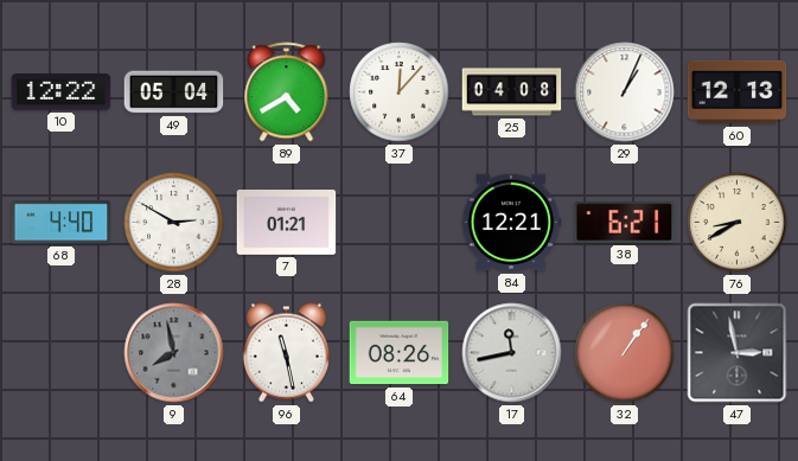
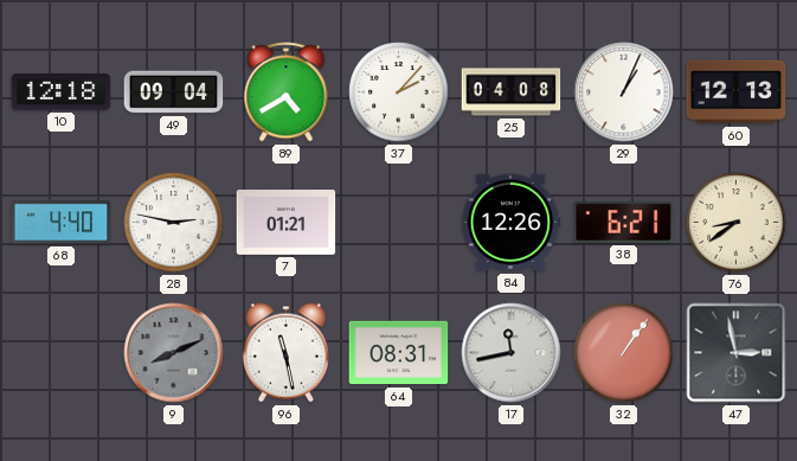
10: 12:22 -> 12:18
49: 05:04 -> 09:04
37: 12:07 -> 2:07
28: 2:50 -> 2:47
84: 12:21 -> 12:26
76: 8:40 -> 8:39
9: 7:58 -> 8:11
64: 08:26 -> 08:31
